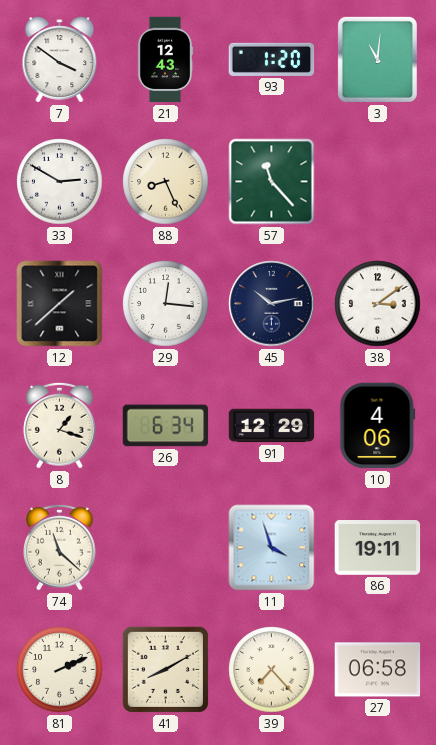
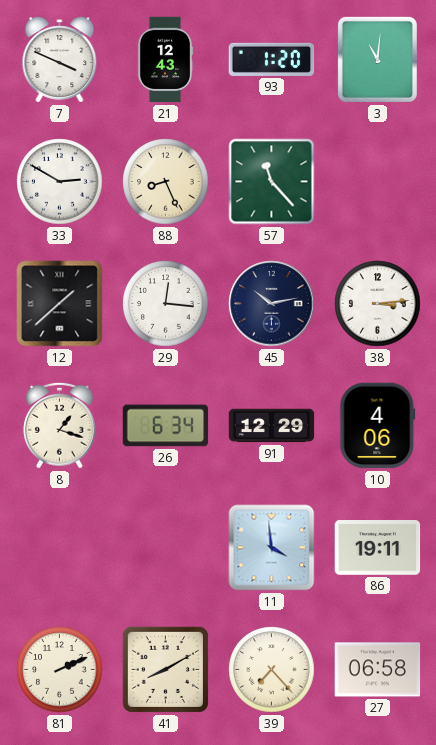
7: 3:51 -> 3:49
38: 3:09 -> 3:14
74: 11:22 -> none
11: 3:57 -> 3:59
